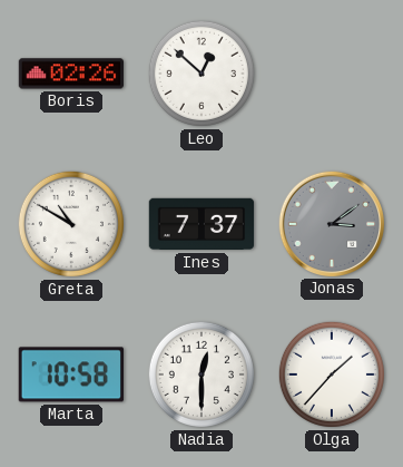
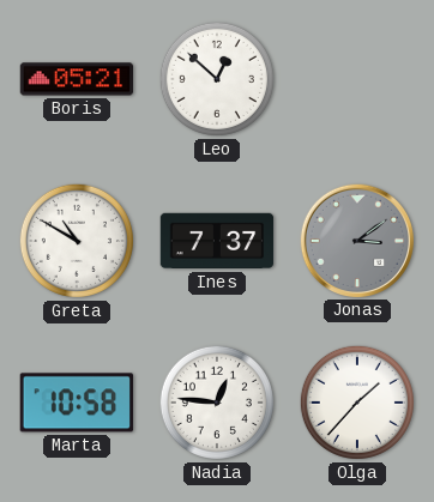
Boris: 02:26 -> 05:21
Nadia: 12:30 -> 12:46
